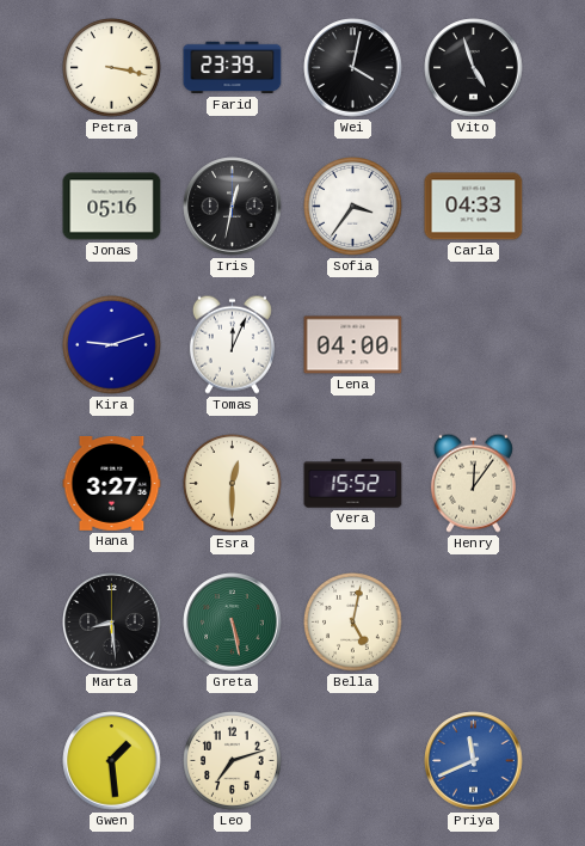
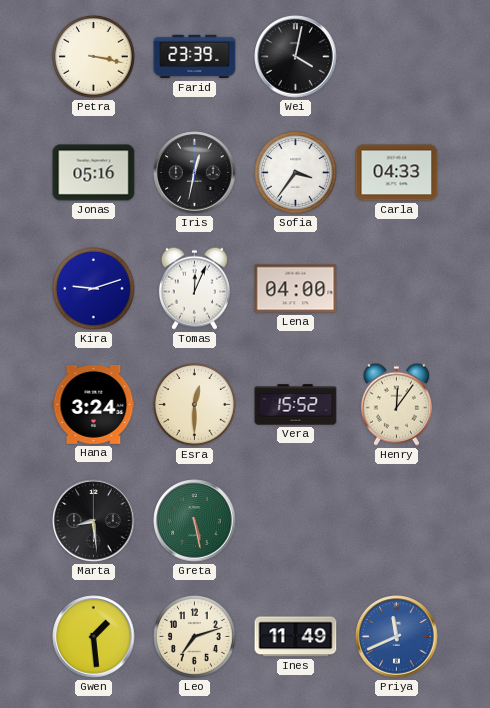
Vito: 4:57 -> none
Hana: 3:27 -> 3:24
Bella: 5:02 -> none
Ines: none -> 11:49
